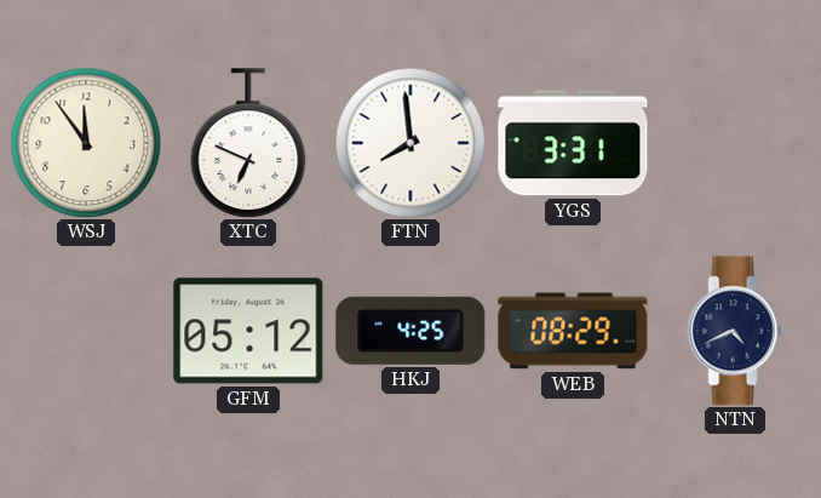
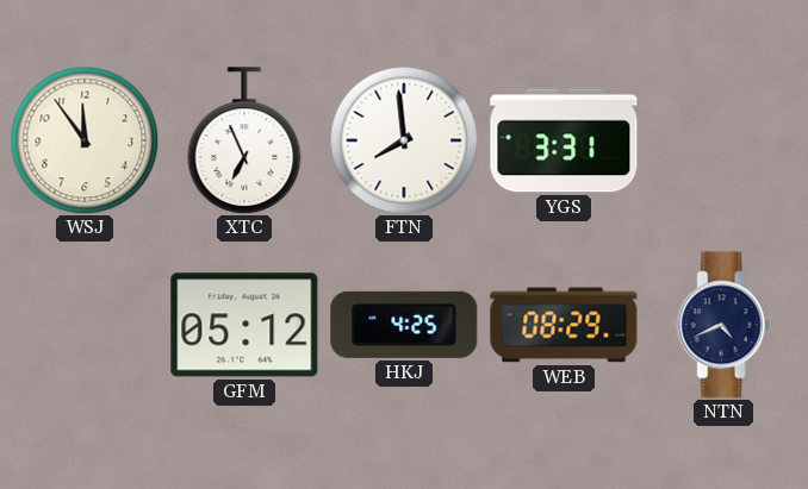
XTC: 6:49 -> 6:56
